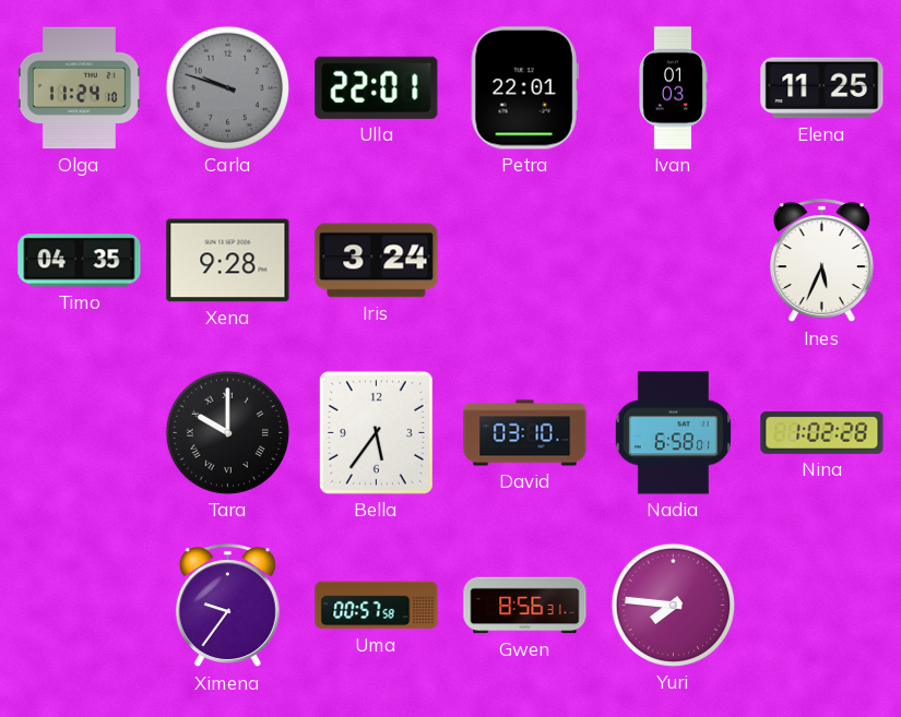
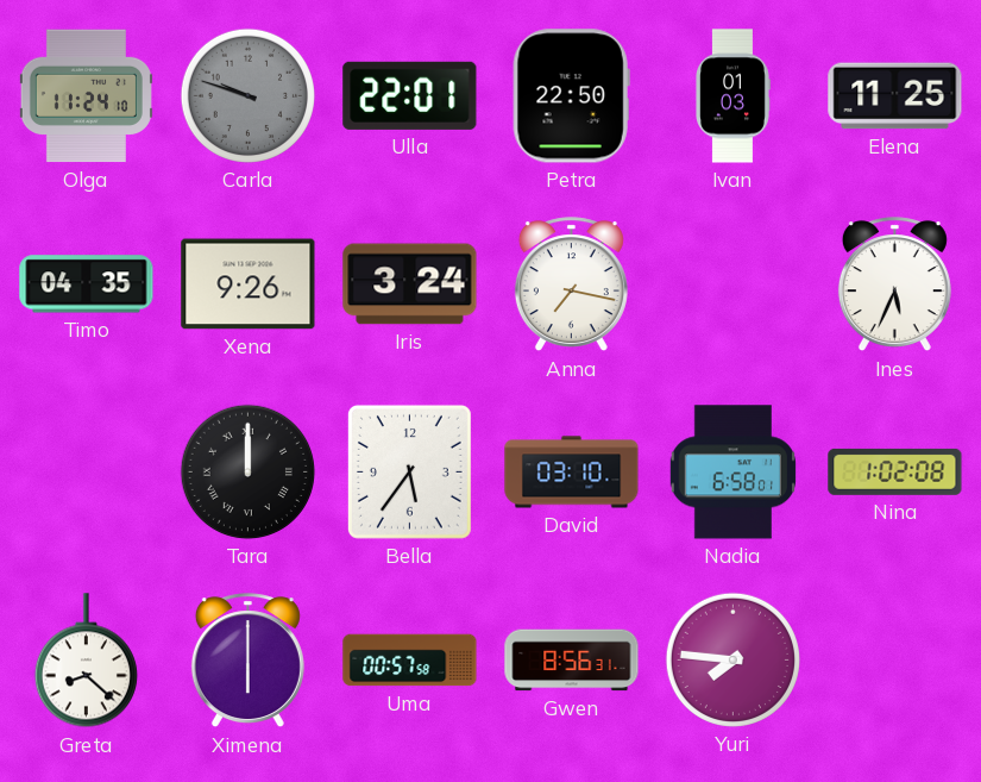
Petra: 22:01 -> 22:50
Xena: 9:28 -> 9:26
Anna: none -> 7:17
Tara: 10:00 -> 12:00
Nina: 1:02:28 -> 1:02:08
Greta: none -> 8:22
Ximena: 9:36 -> 6:00
